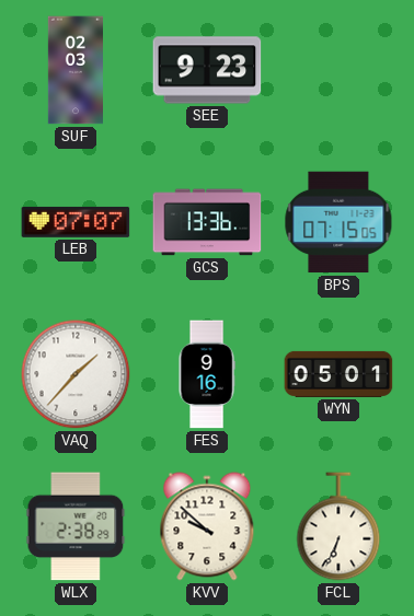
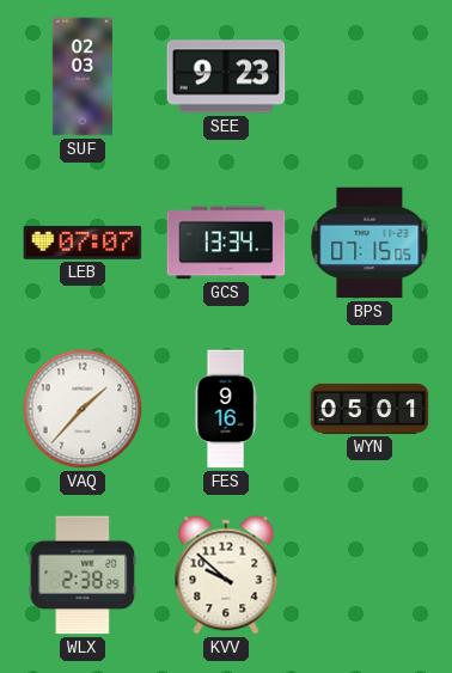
GCS: 13:36 -> 13:34
FCL: 6:34 -> none
